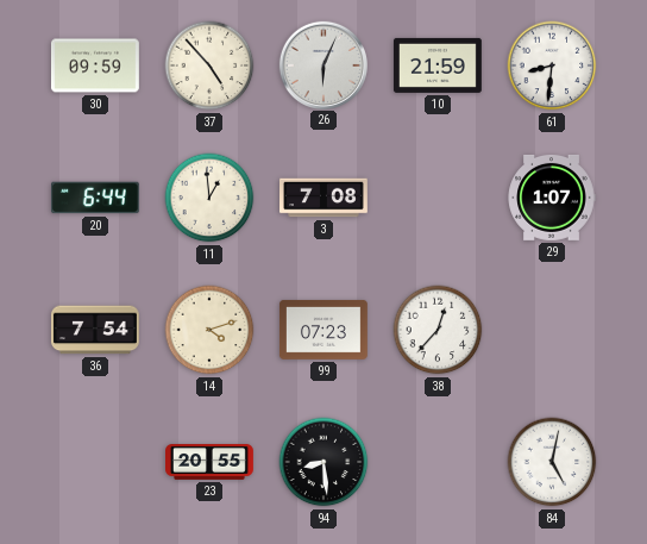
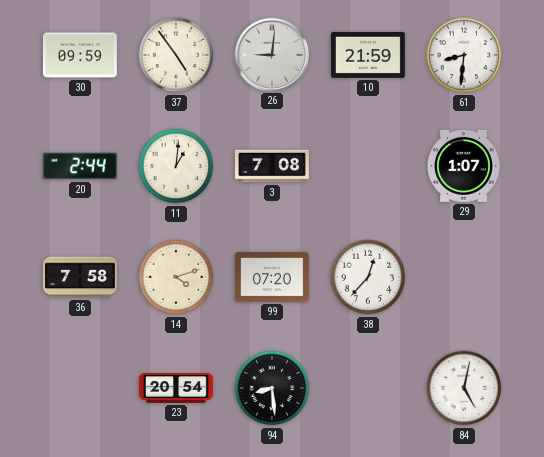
37: 4:53 -> 4:54
26: 6:04 -> 9:01
20: 6:44 -> 2:44
11: 12:59 -> 1:01
36: 7:54 -> 7:58
99: 07:23 -> 07:20
23: 20:55 -> 20:54
